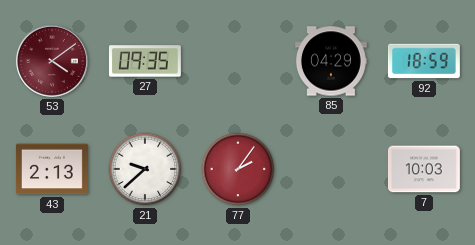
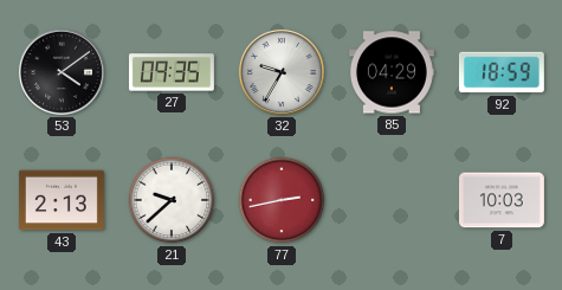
53 dial: burgundy -> black
32: none -> 9:35
77: 2:06 -> 2:43
